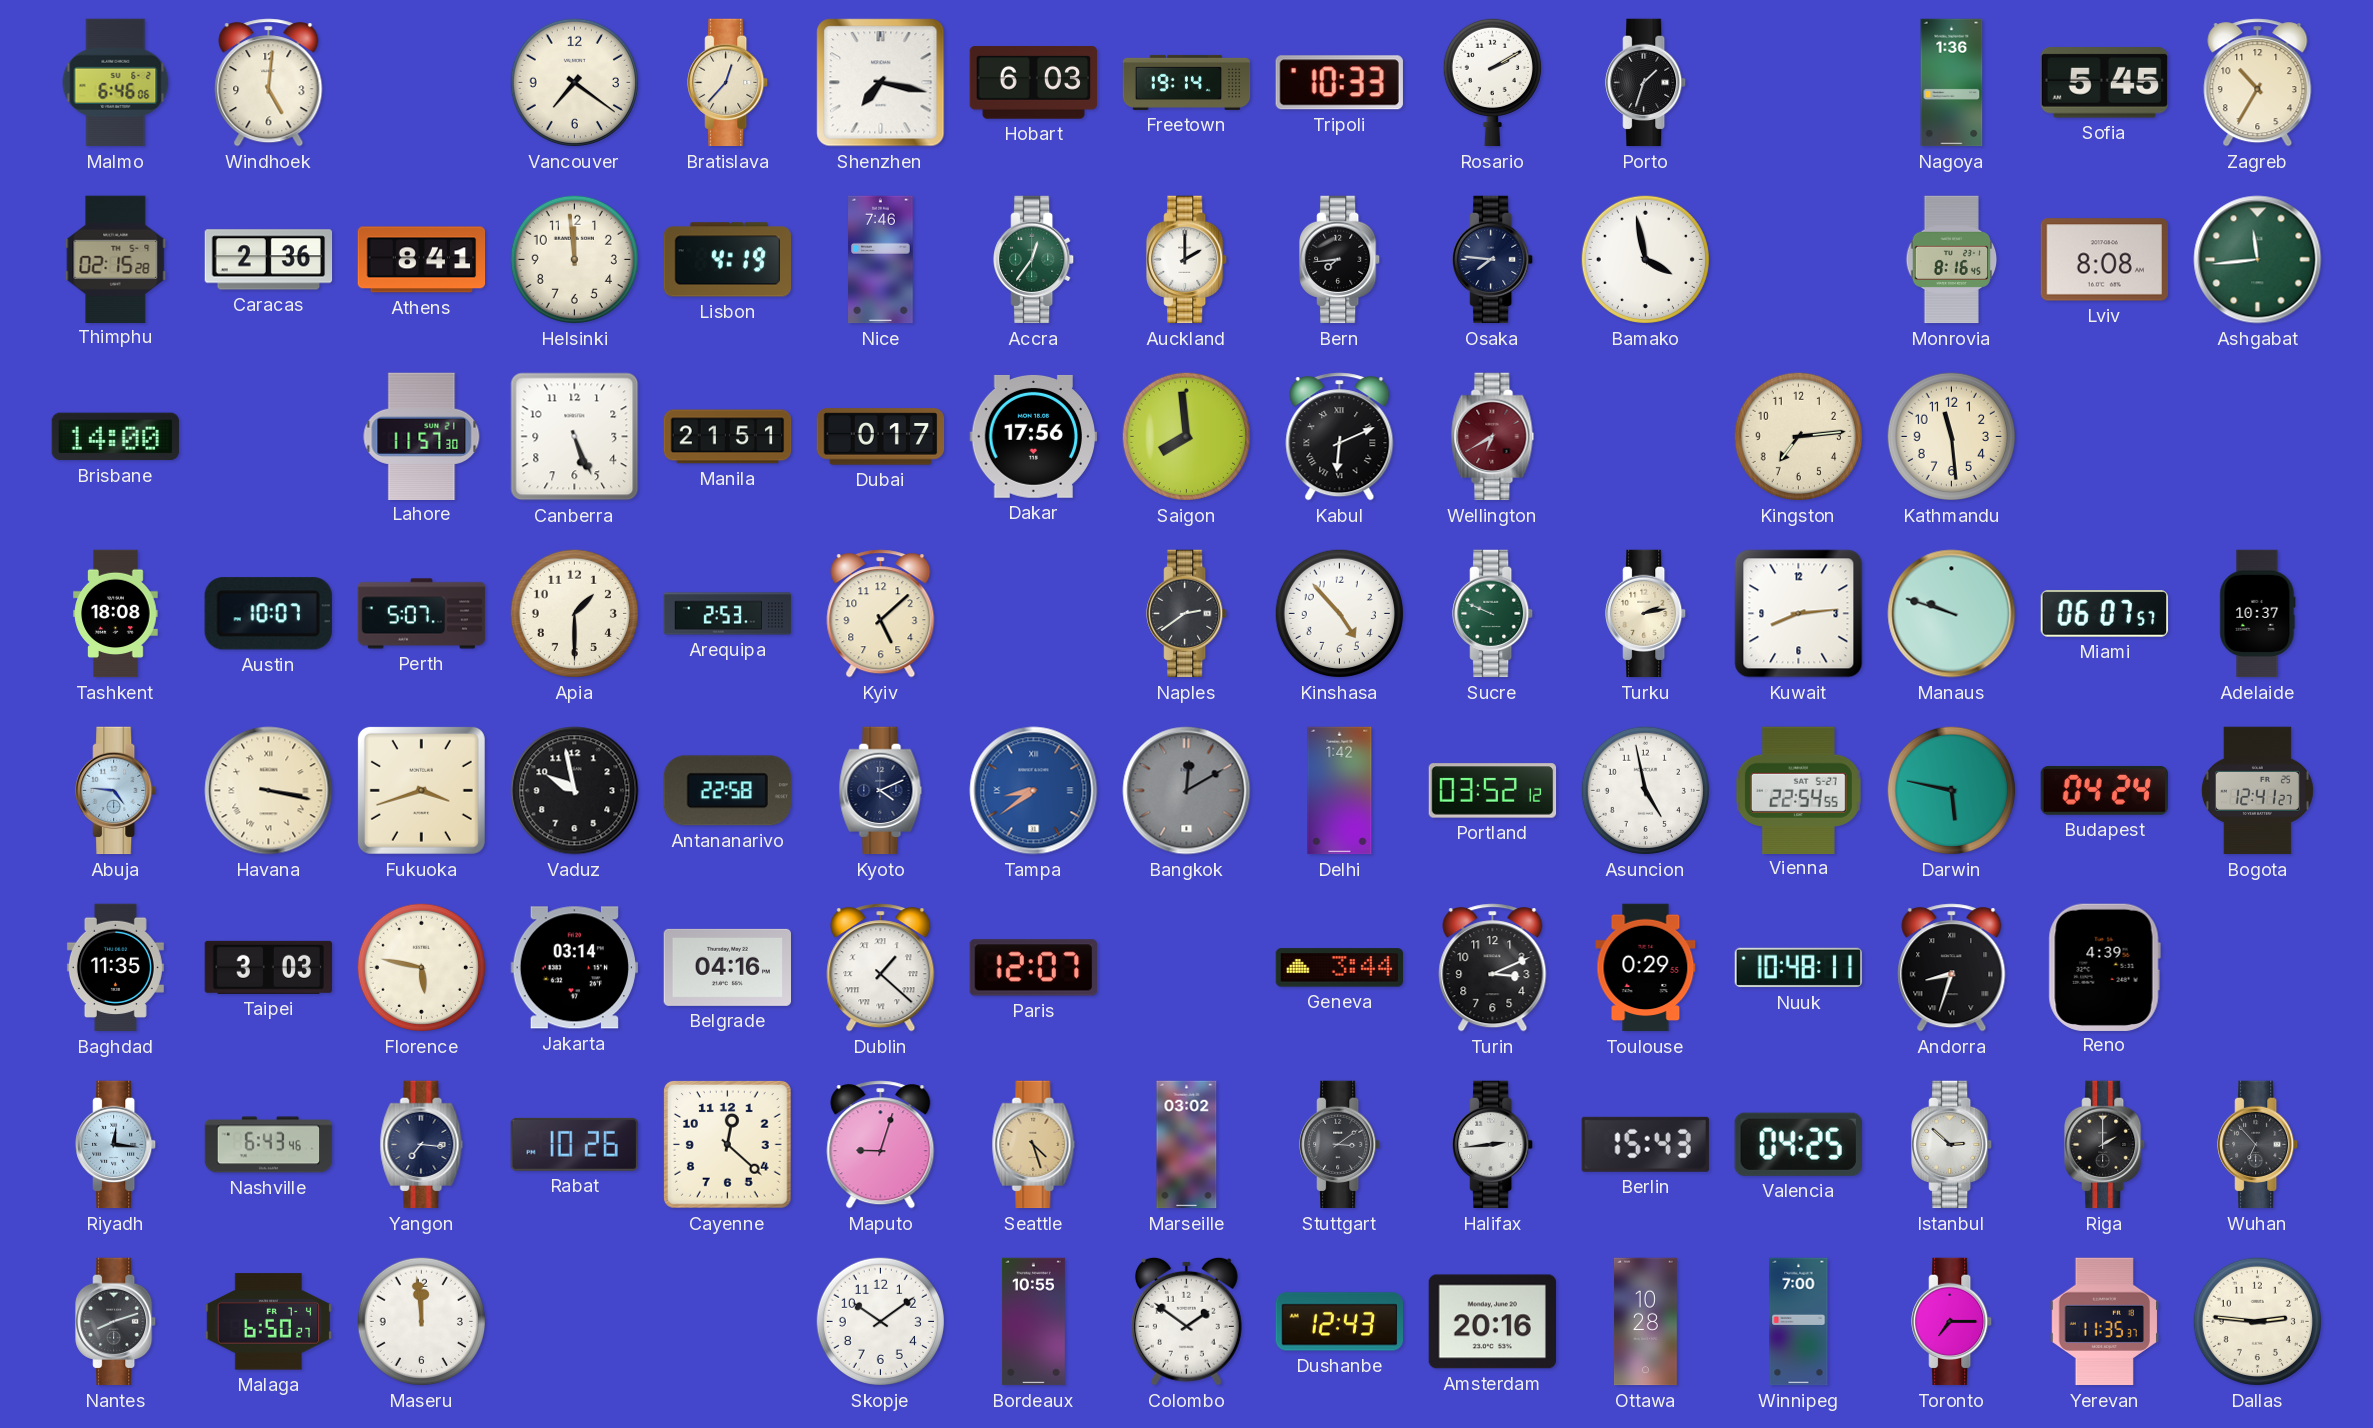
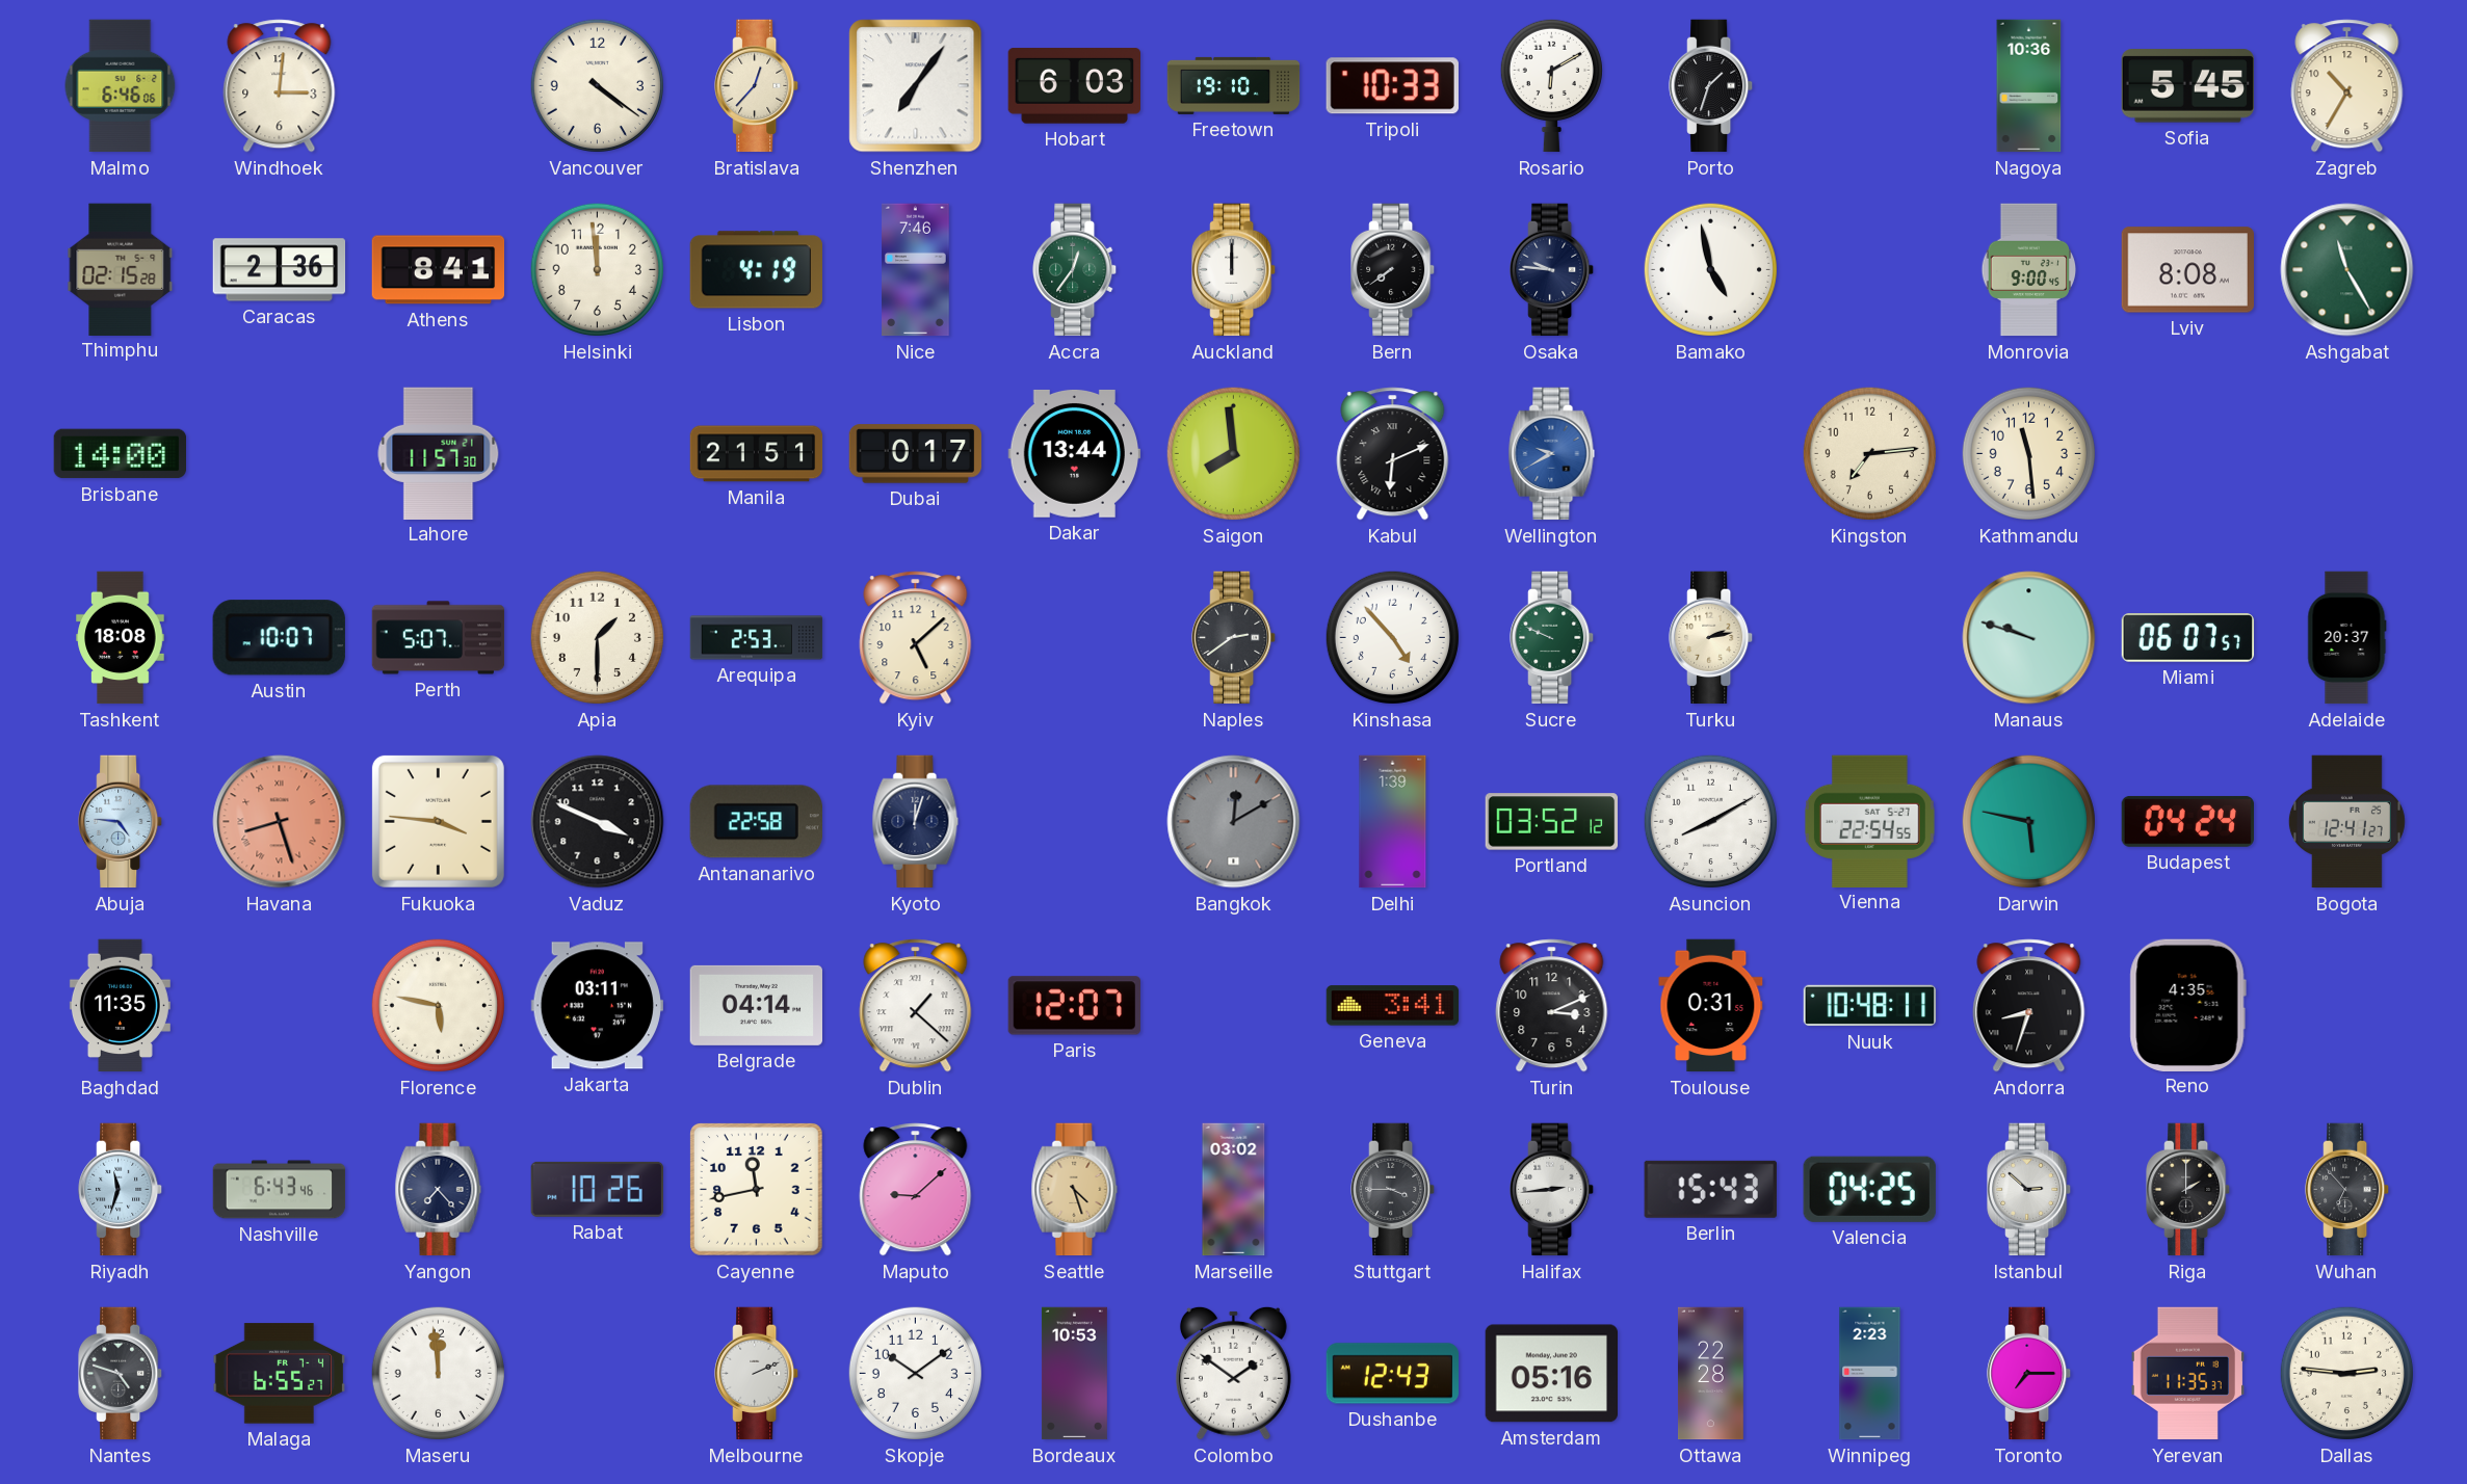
Windhoek: 5:01 -> 3:01
Vancouver: 7:21 -> 4:21
Shenzhen: 7:17 -> 7:06
Freetown: 19:14 -> 19:10
Rosario: 2:10 -> 6:10
Nagoya: 1:36 -> 10:36
Auckland: 2:00 -> 12:00
Bern: 7:44 -> 7:39
Osaka: 7:46 -> 9:46
Bamako: 3:58 -> 4:58
Monrovia: 8:16 -> 9:00
Ashgabat: 11:44 -> 11:25
Canberra: 5:26 -> none
Dakar: 17:56 -> 13:44
Wellington: 6:40 -> 9:40
Wellington dial: burgundy -> blue
Kuwait: 8:14 -> none
Adelaide: 10:37 -> 20:37
Havana: 3:17 -> 8:27
Havana dial: cream -> salmon
Fukuoka: 3:42 -> 3:46
Vaduz: 9:58 -> 3:49
Kyoto: 4:11 -> 12:03
Tampa: 8:39 -> none
Delhi: 1:42 -> 1:39
Asuncion: 4:58 -> 8:10
Taipei: 3:03 -> none
Jakarta: 03:14 -> 03:11
Belgrade: 04:16 -> 04:14
Geneva: 3:44 -> 3:41
Toulouse: 0:29 -> 0:31
Reno: 4:39 -> 4:35
Riyadh: 12:16 -> 11:33
Yangon: 7:16 -> 7:23
Cayenne: 12:22 -> 11:43
Maputo: 9:03 -> 9:08
Stuttgart: 3:09 -> 3:45
Nantes: 8:12 -> 4:48
Malaga: 6:50 -> 6:55
Melbourne: none -> 2:11
Bordeaux: 10:55 -> 10:53
Amsterdam: 20:16 -> 05:16
Ottawa: 10:28 -> 22:28
Winnipeg: 7:00 -> 2:23
